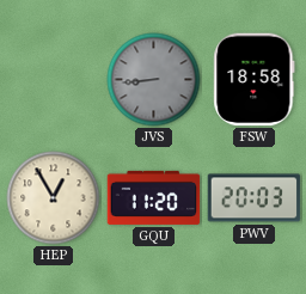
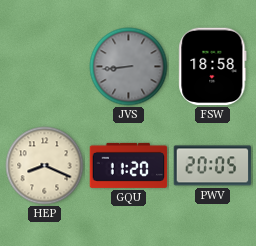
HEP: 12:55 -> 8:19
PWV: 20:03 -> 20:05
